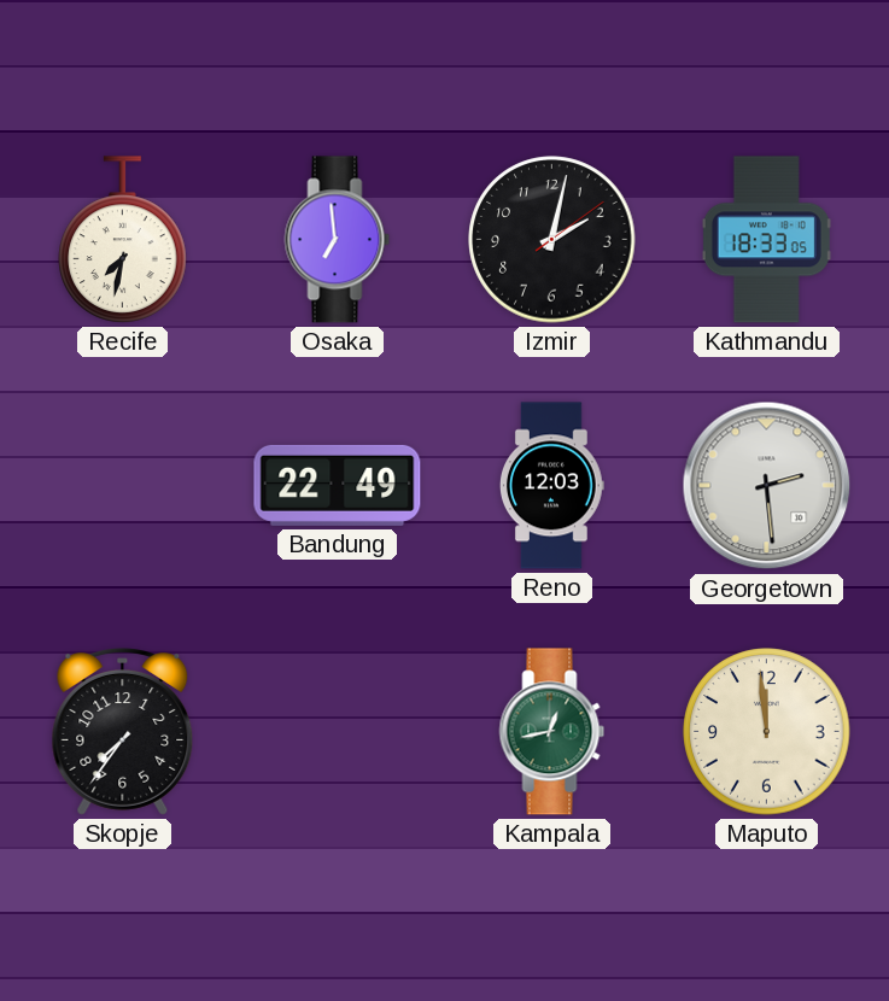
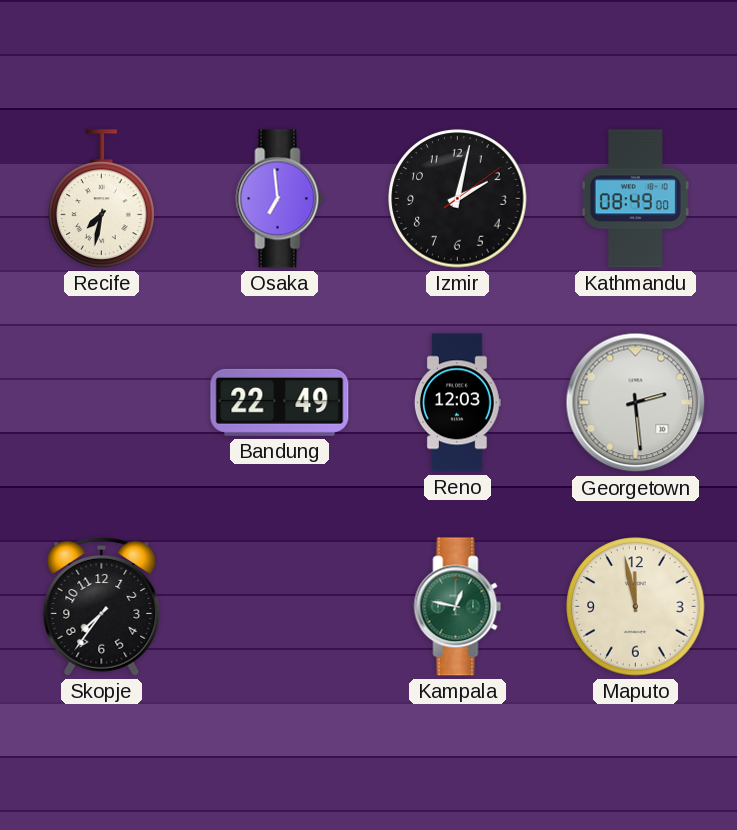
Kathmandu: 18:33 -> 08:49
Kampala: 12:43 -> 12:47
Maputo: 11:59 -> 11:58
